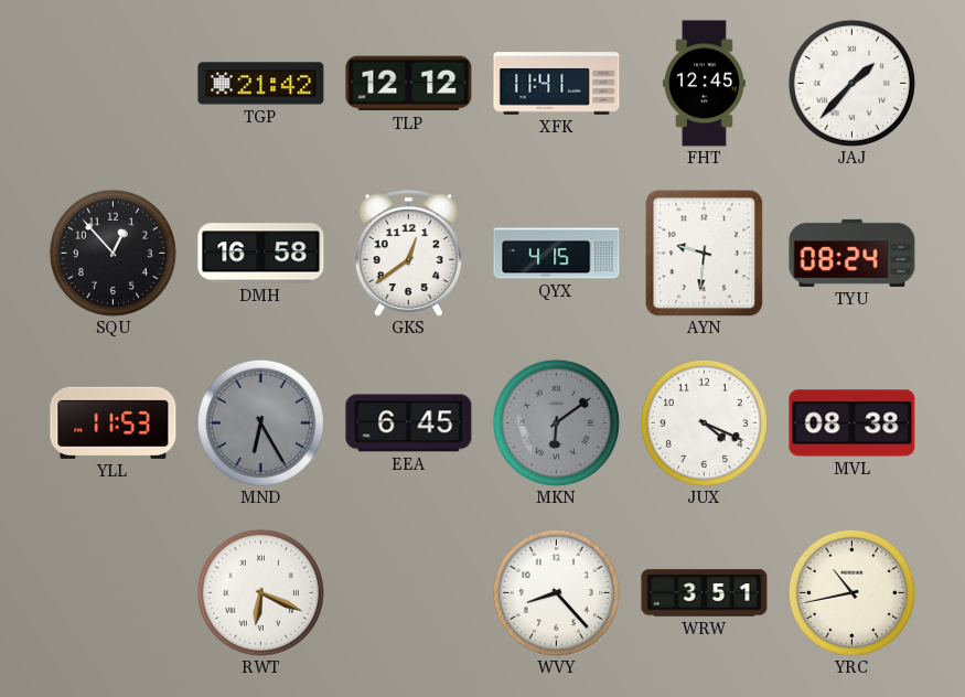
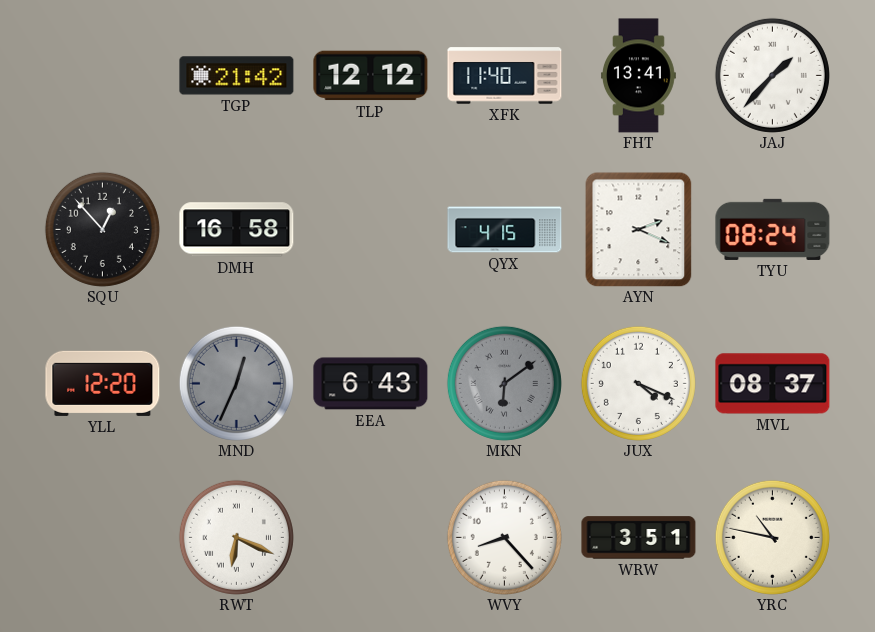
XFK: 11:41 -> 11:40
FHT: 12:45 -> 13:41
GKS: 12:39 -> none
AYN: 9:31 -> 2:19
YLL: 11:53 -> 12:20
MND: 6:25 -> 12:34
EEA: 6:45 -> 6:43
MVL: 08:38 -> 08:37
YRC: 10:43 -> 10:47
